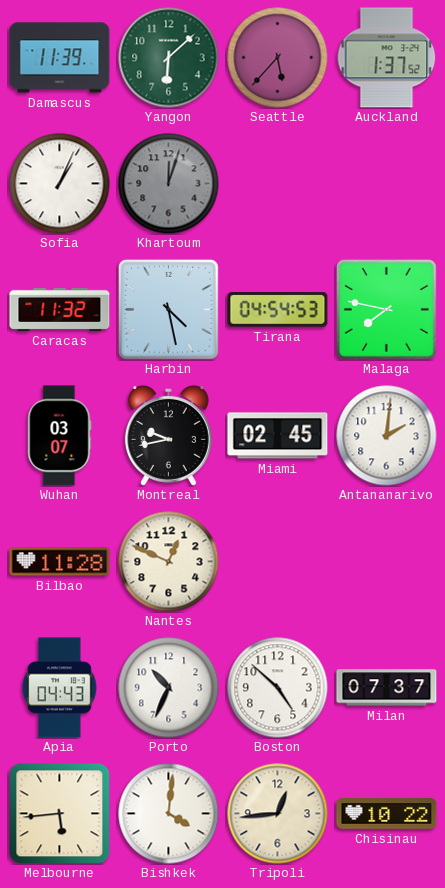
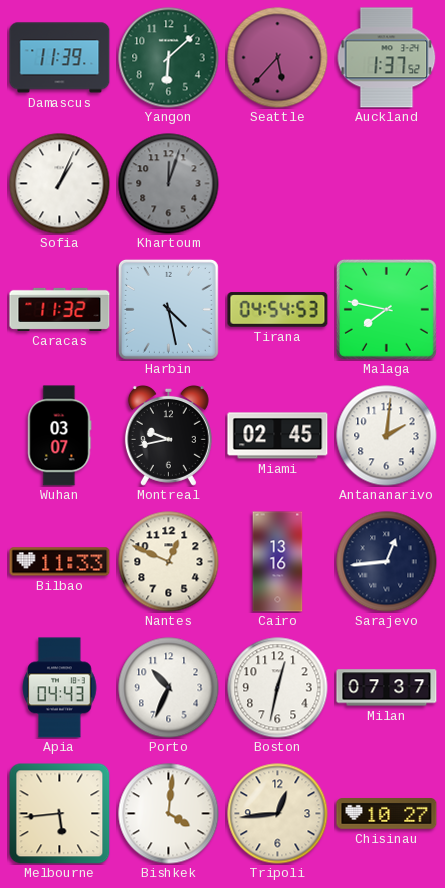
Bilbao: 11:28 -> 11:33
Cairo: none -> 13:16
Sarajevo: none -> 12:44
Boston: 4:52 -> 12:32
Chisinau: 10:22 -> 10:27
